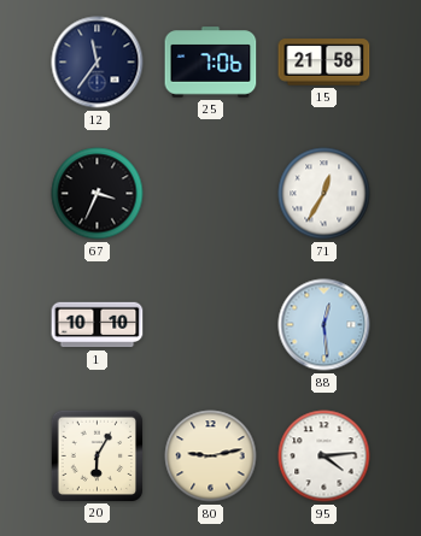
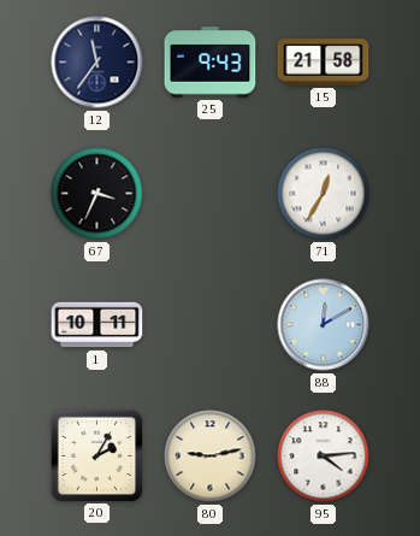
25: 7:06 -> 9:43
1: 10:10 -> 10:11
88: 12:29 -> 12:10
20: 6:05 -> 2:05
